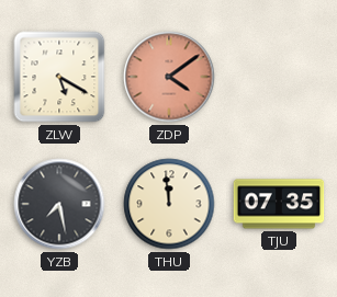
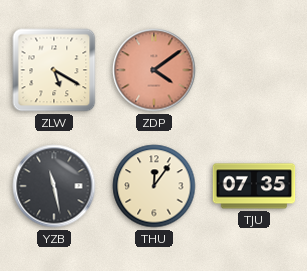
YZB: 7:28 -> 11:28
THU: 11:59 -> 12:06
